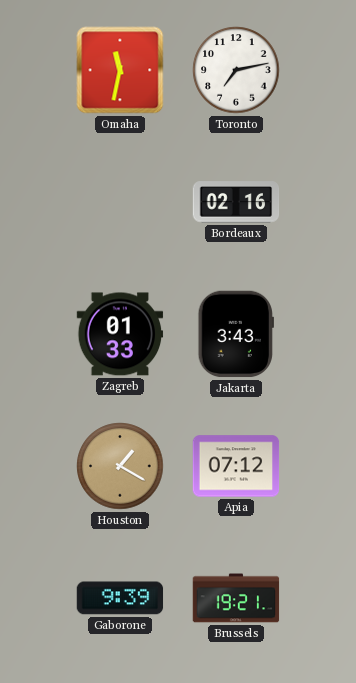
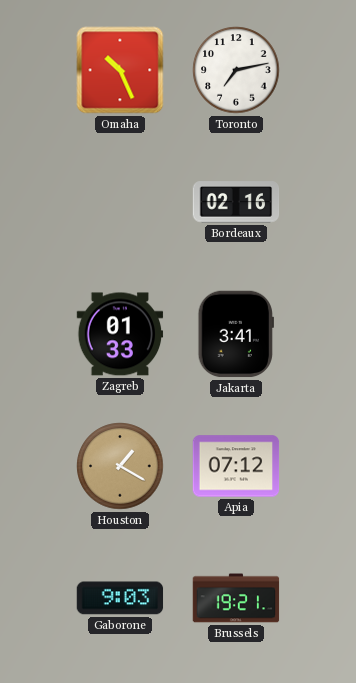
Omaha: 11:32 -> 10:26
Jakarta: 3:43 -> 3:41
Gaborone: 9:39 -> 9:03
